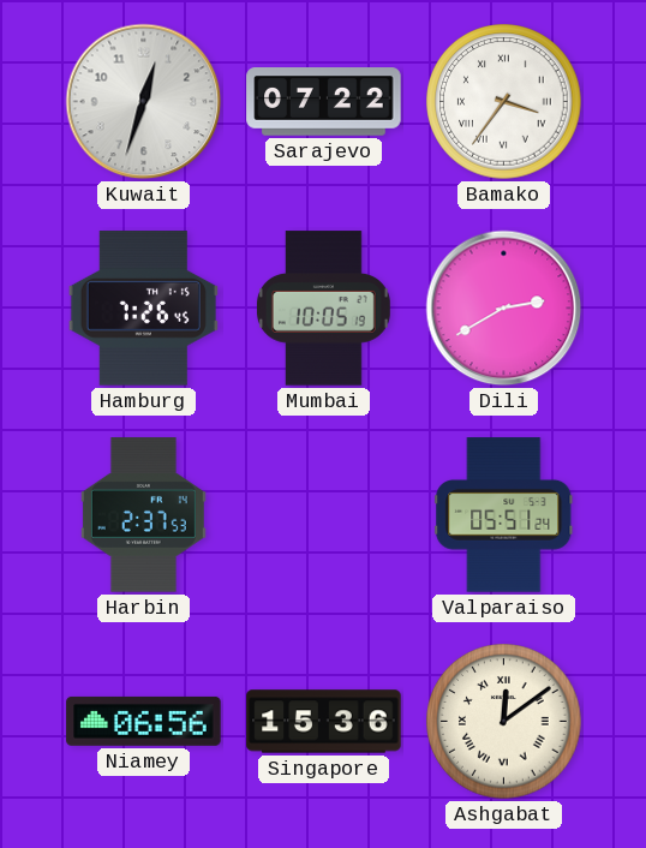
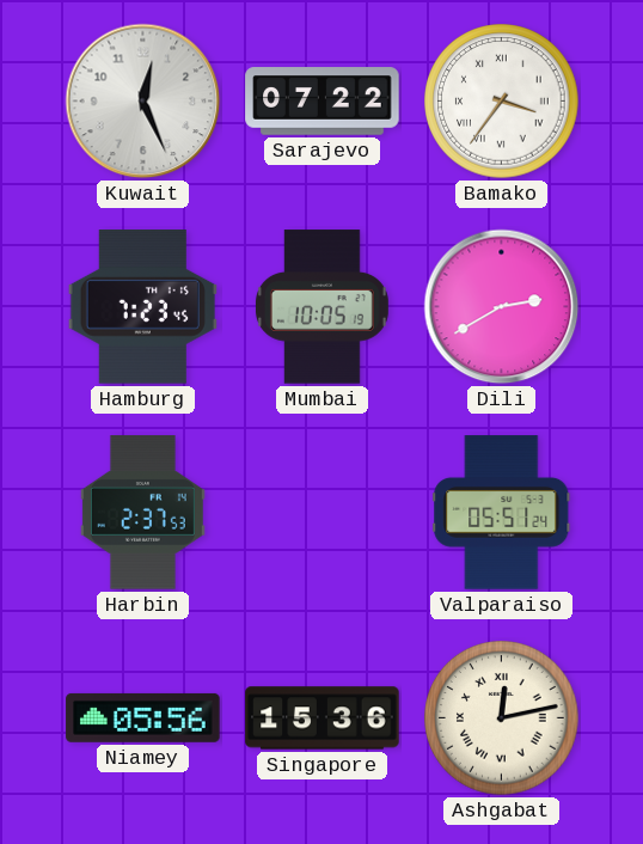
Kuwait: 12:33 -> 12:26
Hamburg: 7:26 -> 7:23
Niamey: 06:56 -> 05:56
Ashgabat: 12:09 -> 12:13
